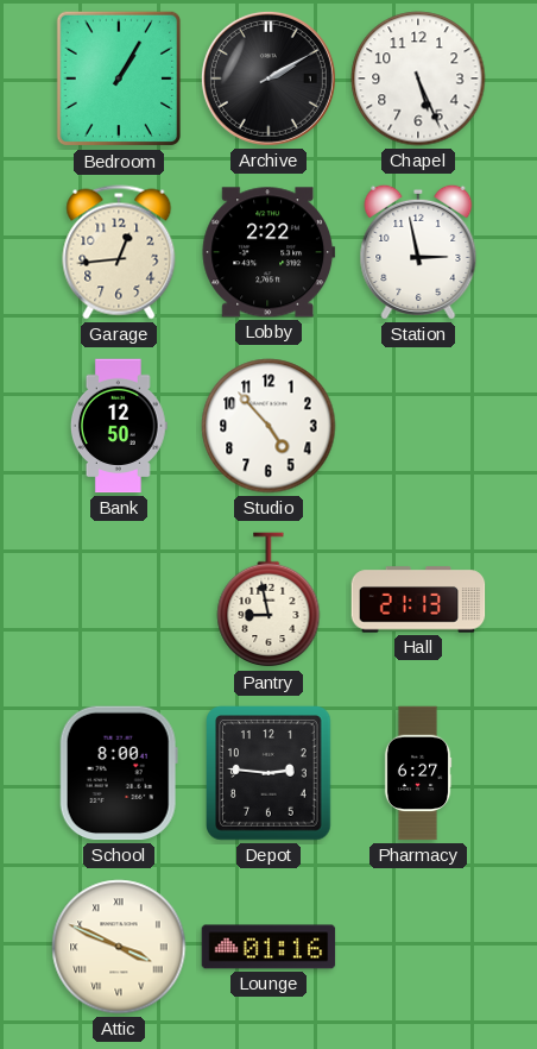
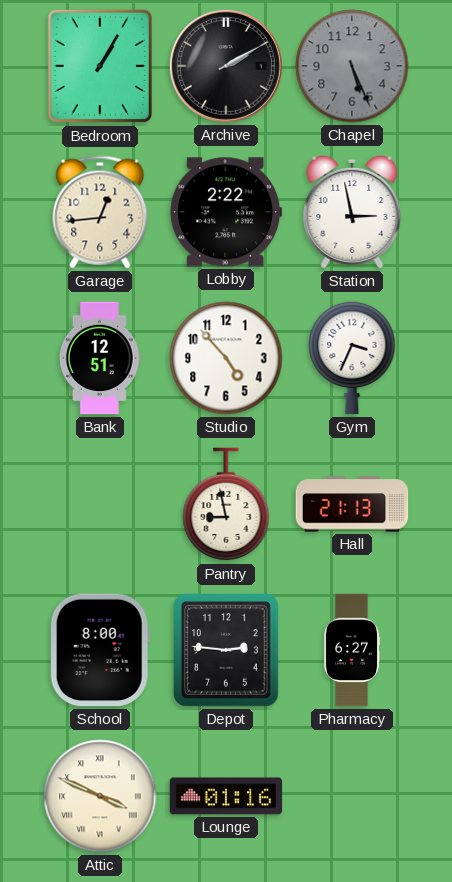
Chapel dial: white -> grey
Bank: 12:50 -> 12:51
Gym: none -> 3:34
